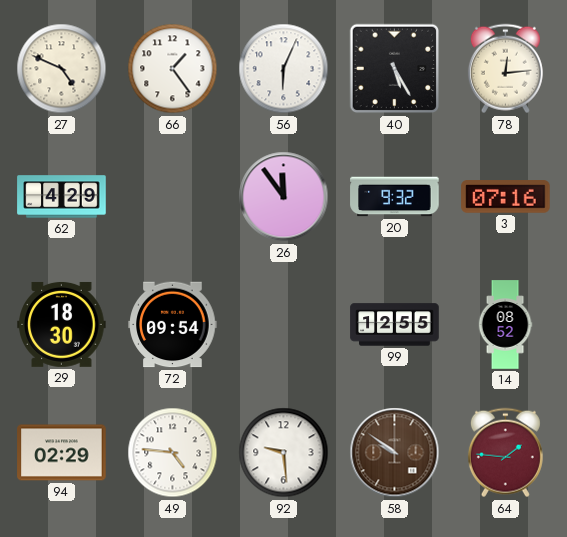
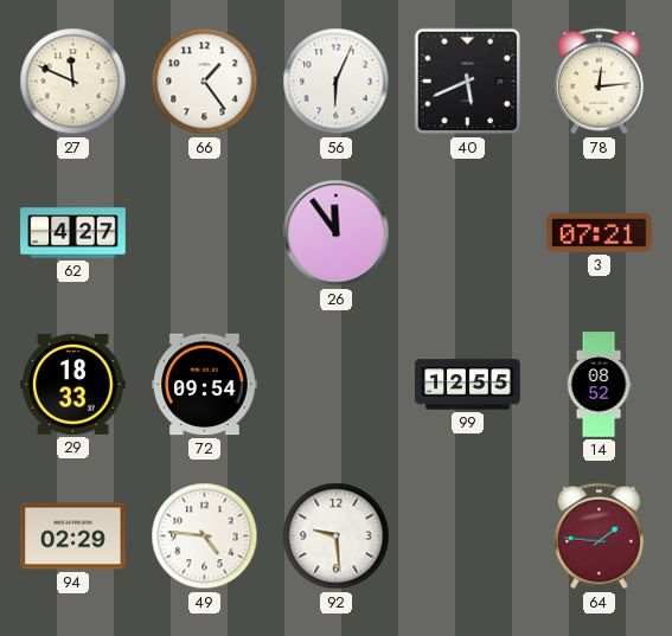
27: 4:49 -> 11:49
40: 5:25 -> 5:41
62: 4:29 -> 4:27
20: 9:32 -> none
3: 07:16 -> 07:21
29: 18:30 -> 18:33
58: 9:51 -> none
